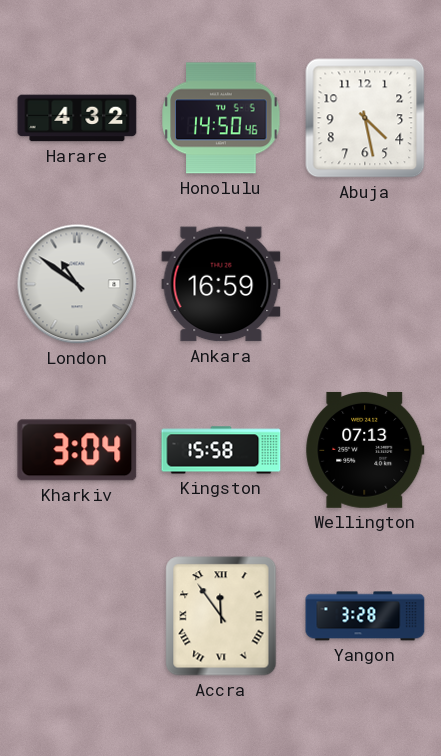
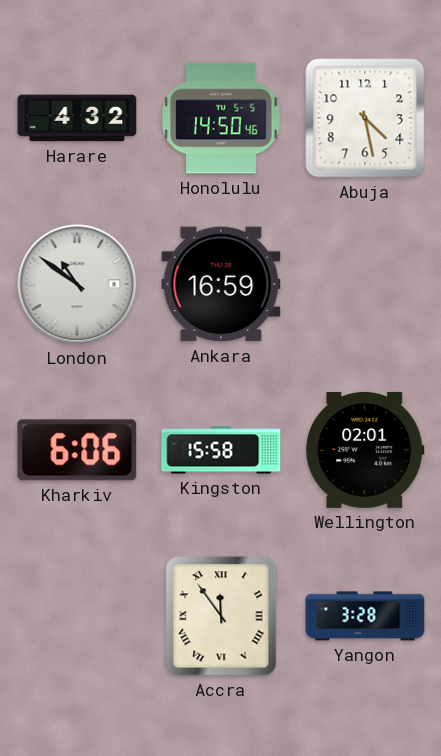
Kharkiv: 3:04 -> 6:06
Wellington: 07:13 -> 02:01
